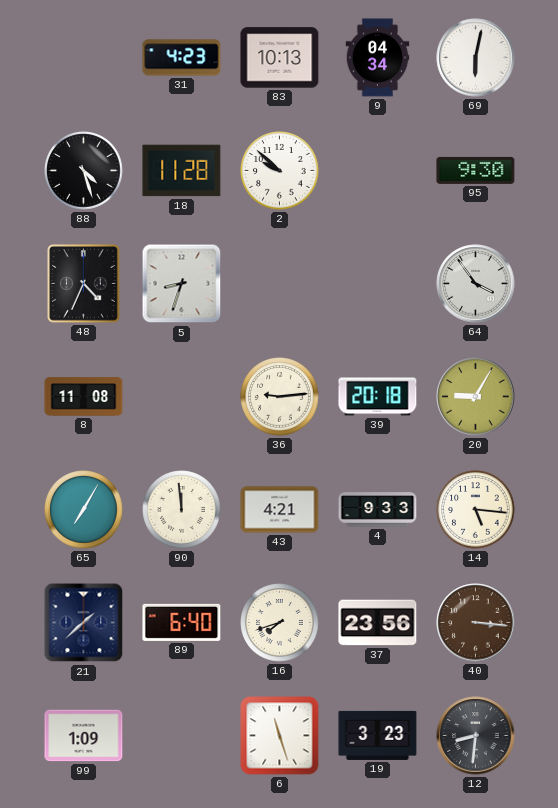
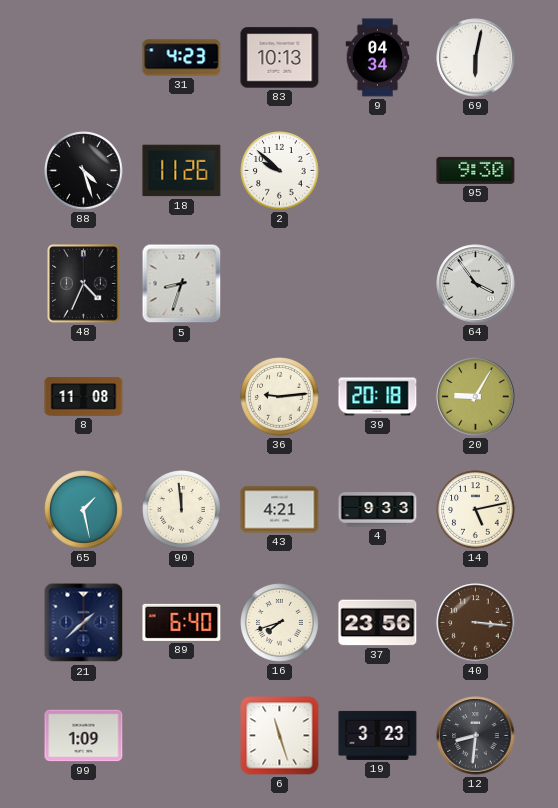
18: 11:28 -> 11:26
65: 7:05 -> 1:28
14: 5:16 -> 5:13
